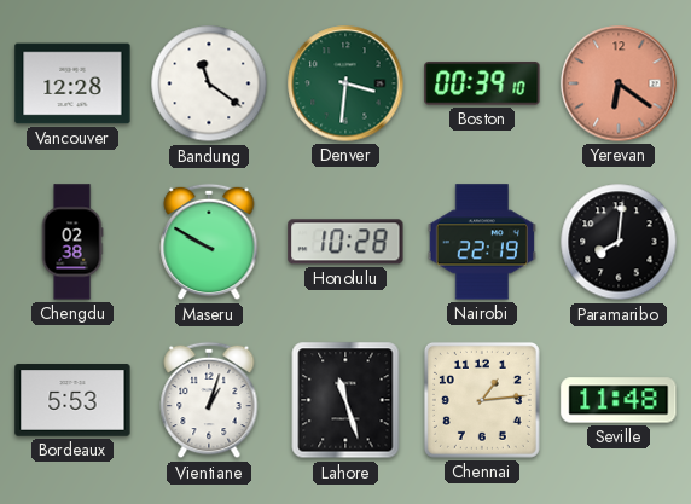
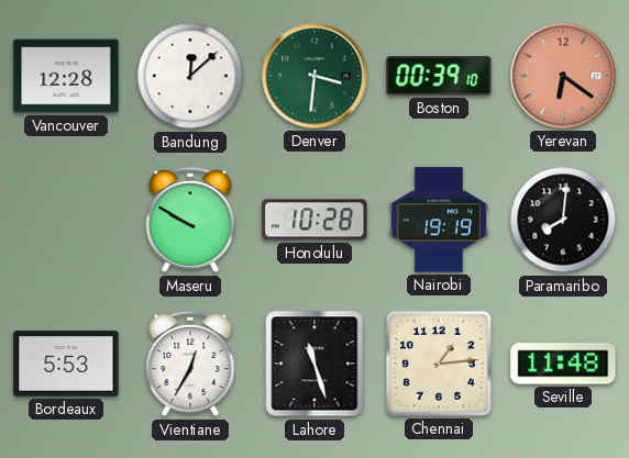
Bandung: 11:21 -> 12:08
Chengdu: 02:38 -> none
Nairobi: 22:19 -> 19:19
Vientiane: 1:03 -> 12:35
